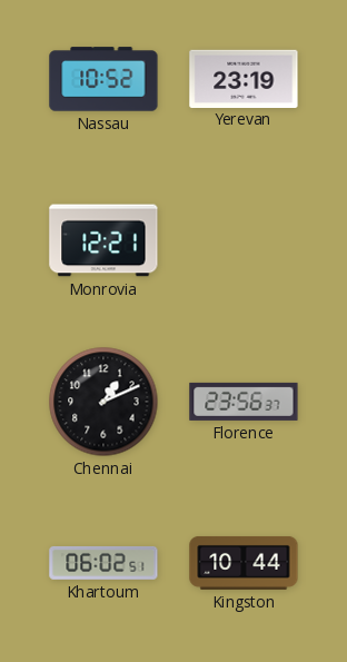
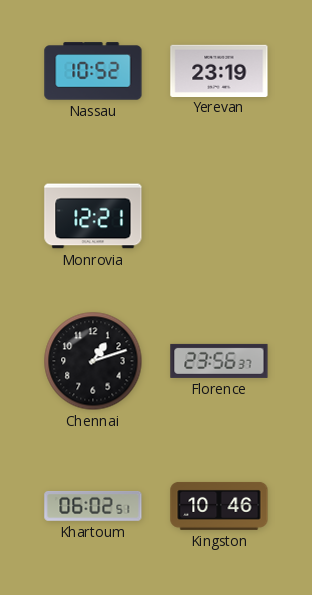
Chennai: 1:11 -> 1:12
Kingston: 10:44 -> 10:46
